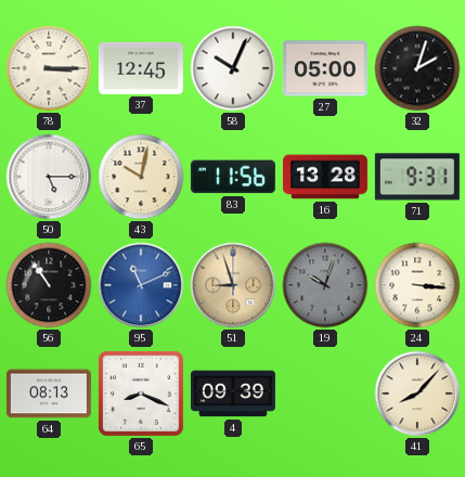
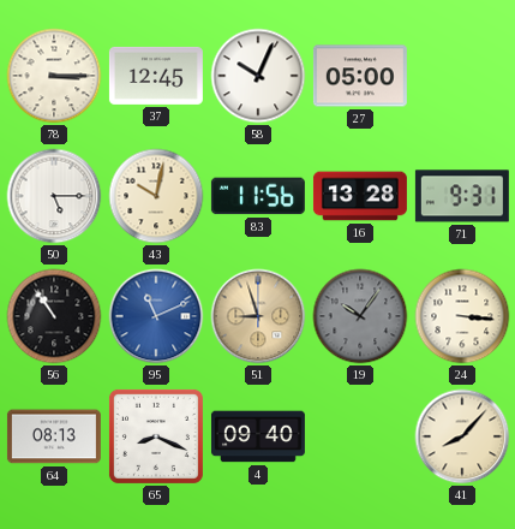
32: 2:03 -> none
19: 10:03 -> 10:06
4: 09:39 -> 09:40
